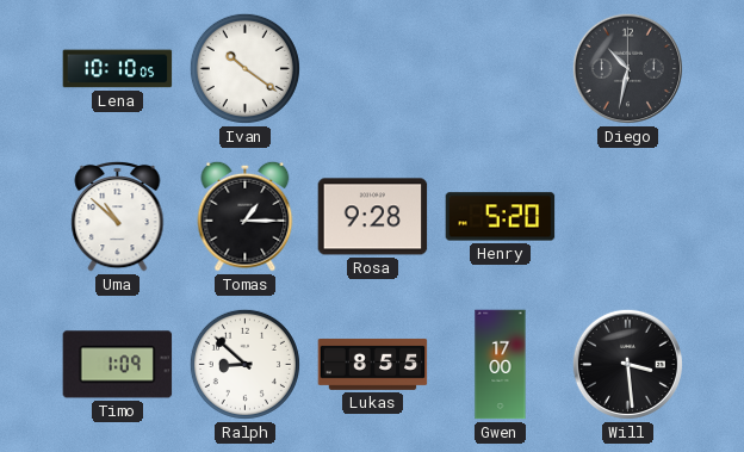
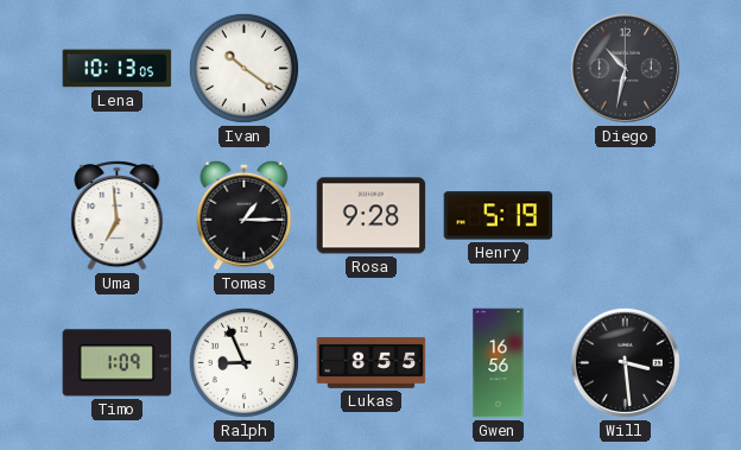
Lena: 10:10 -> 10:13
Uma: 10:52 -> 6:59
Henry: 5:20 -> 5:19
Ralph: 8:52 -> 8:56
Gwen: 17:00 -> 16:56
